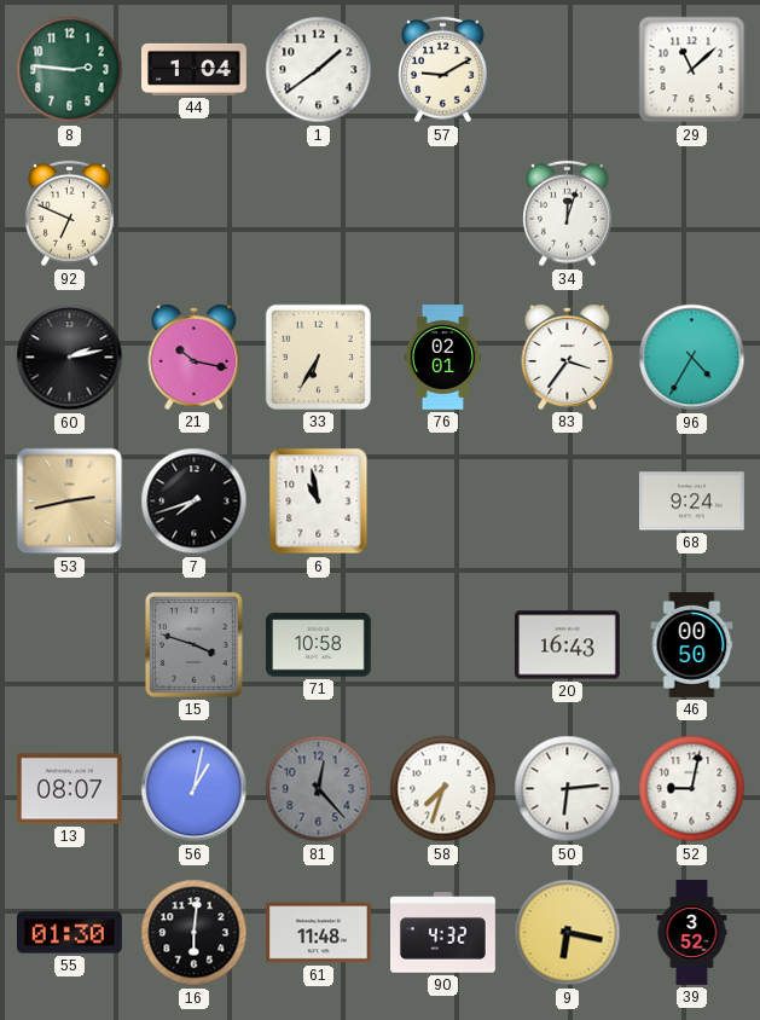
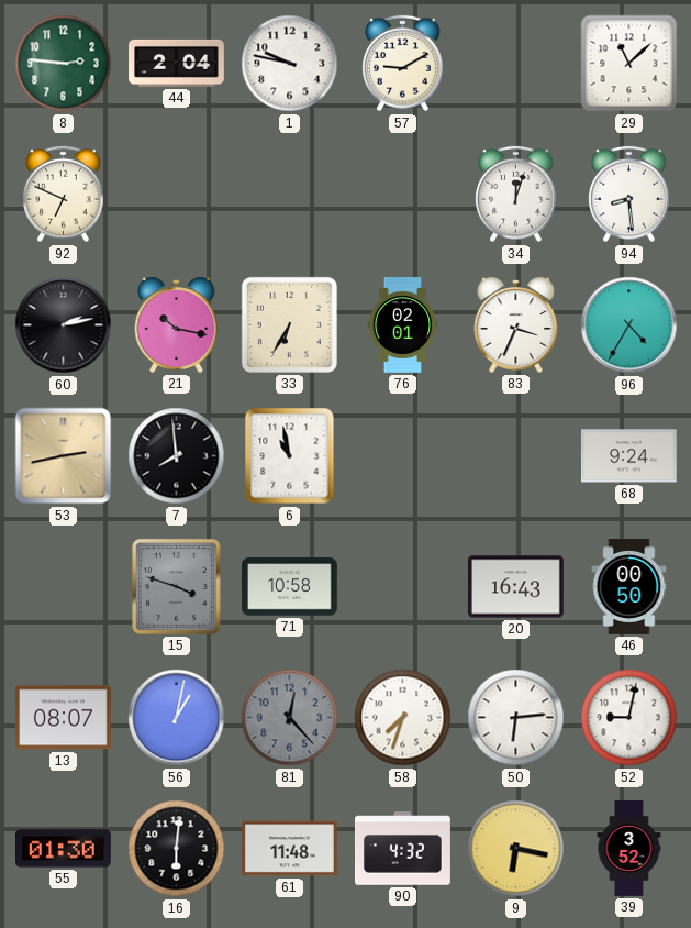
44: 1:04 -> 2:04
1: 1:39 -> 9:47
94: none -> 8:29
83: 3:36 -> 3:34
7: 7:42 -> 7:59
